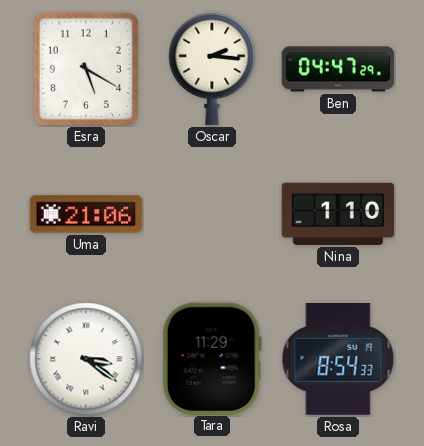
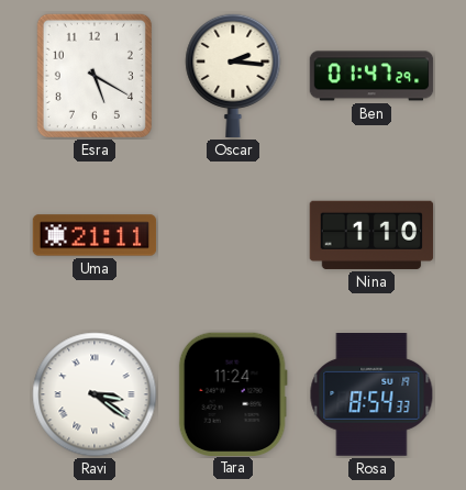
Ben: 04:47 -> 01:47
Uma: 21:06 -> 21:11
Tara: 11:29 -> 11:24
